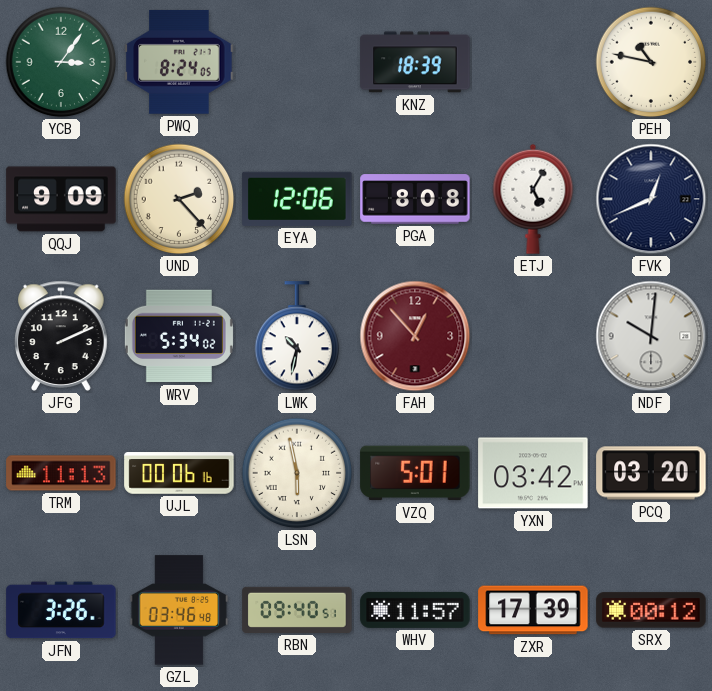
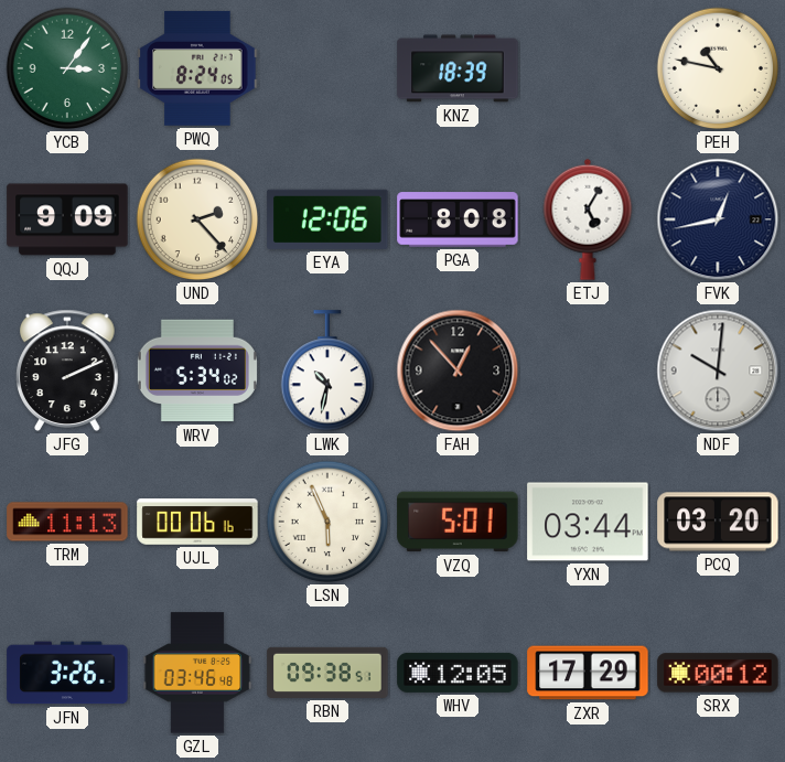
FVK: 12:41 -> 12:43
FAH dial: burgundy -> black
LSN: 5:58 -> 5:56
YXN: 03:42 -> 03:44
RBN: 09:40 -> 09:38
WHV: 11:57 -> 12:05
ZXR: 17:39 -> 17:29
